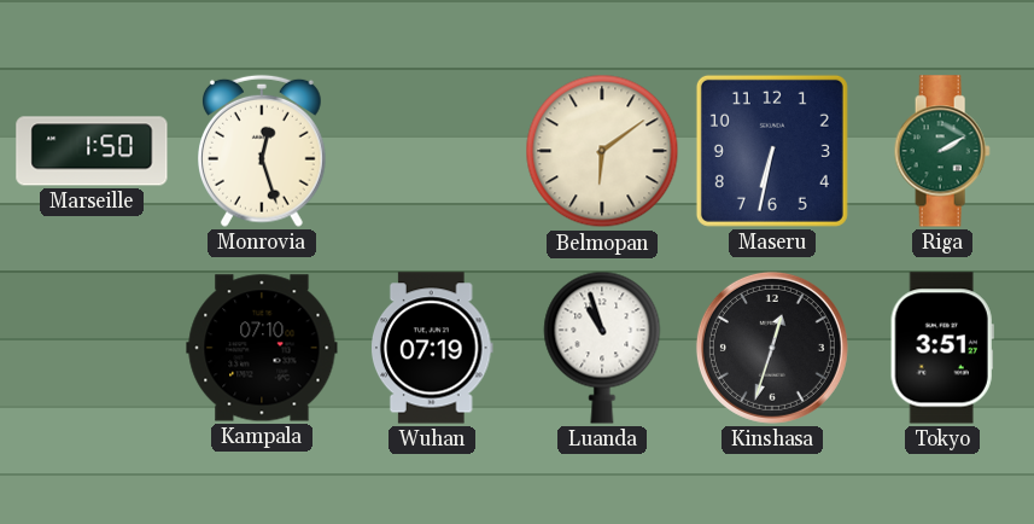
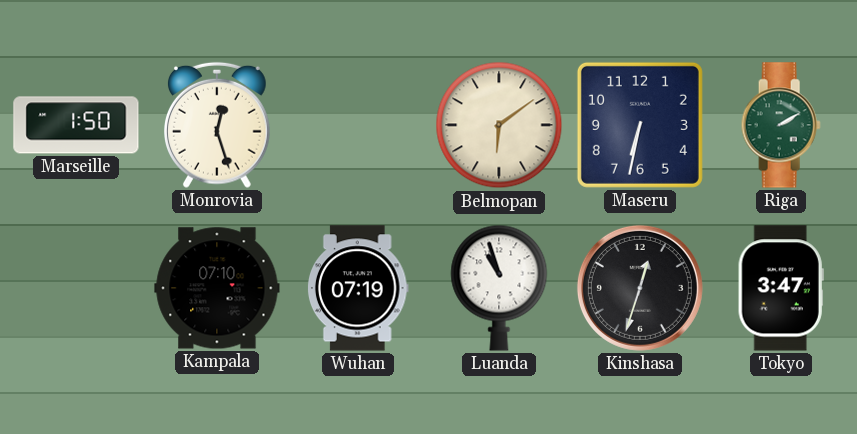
Tokyo: 3:51 -> 3:47
